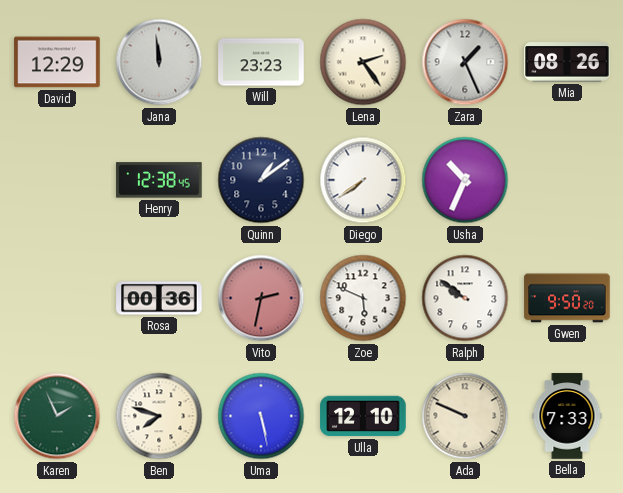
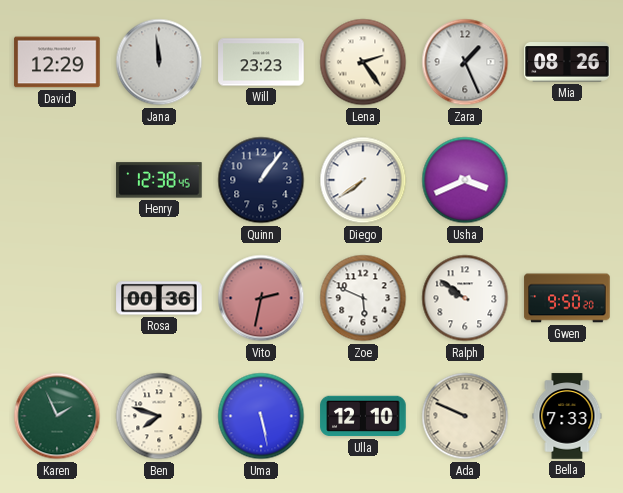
Quinn: 1:09 -> 1:06
Usha: 10:34 -> 3:41
